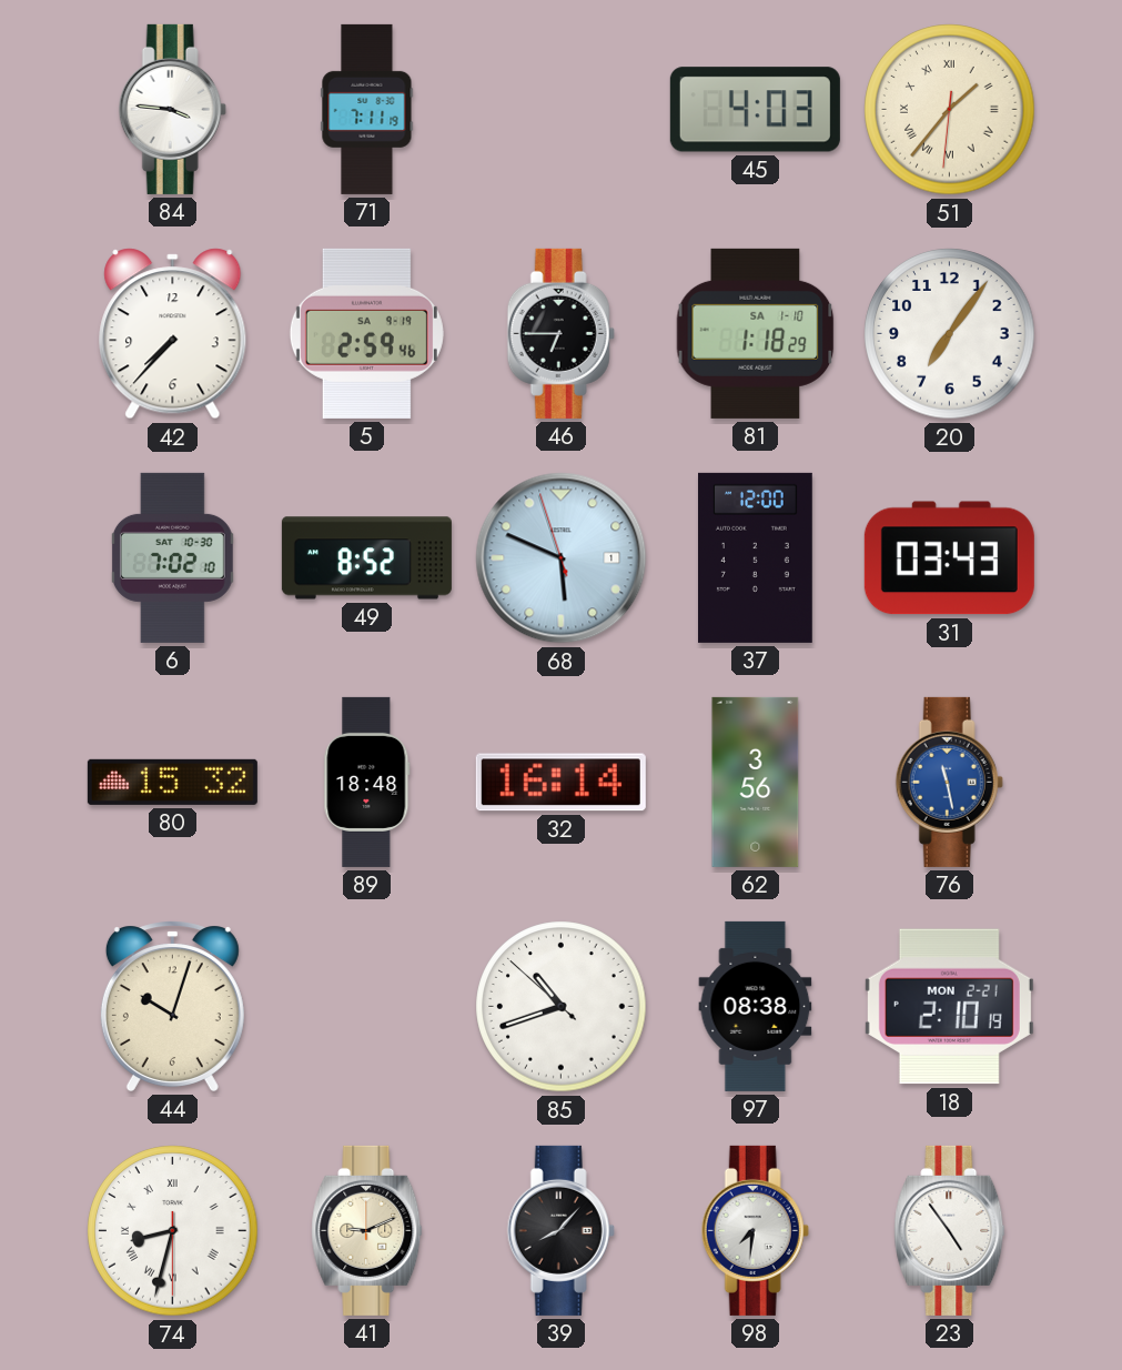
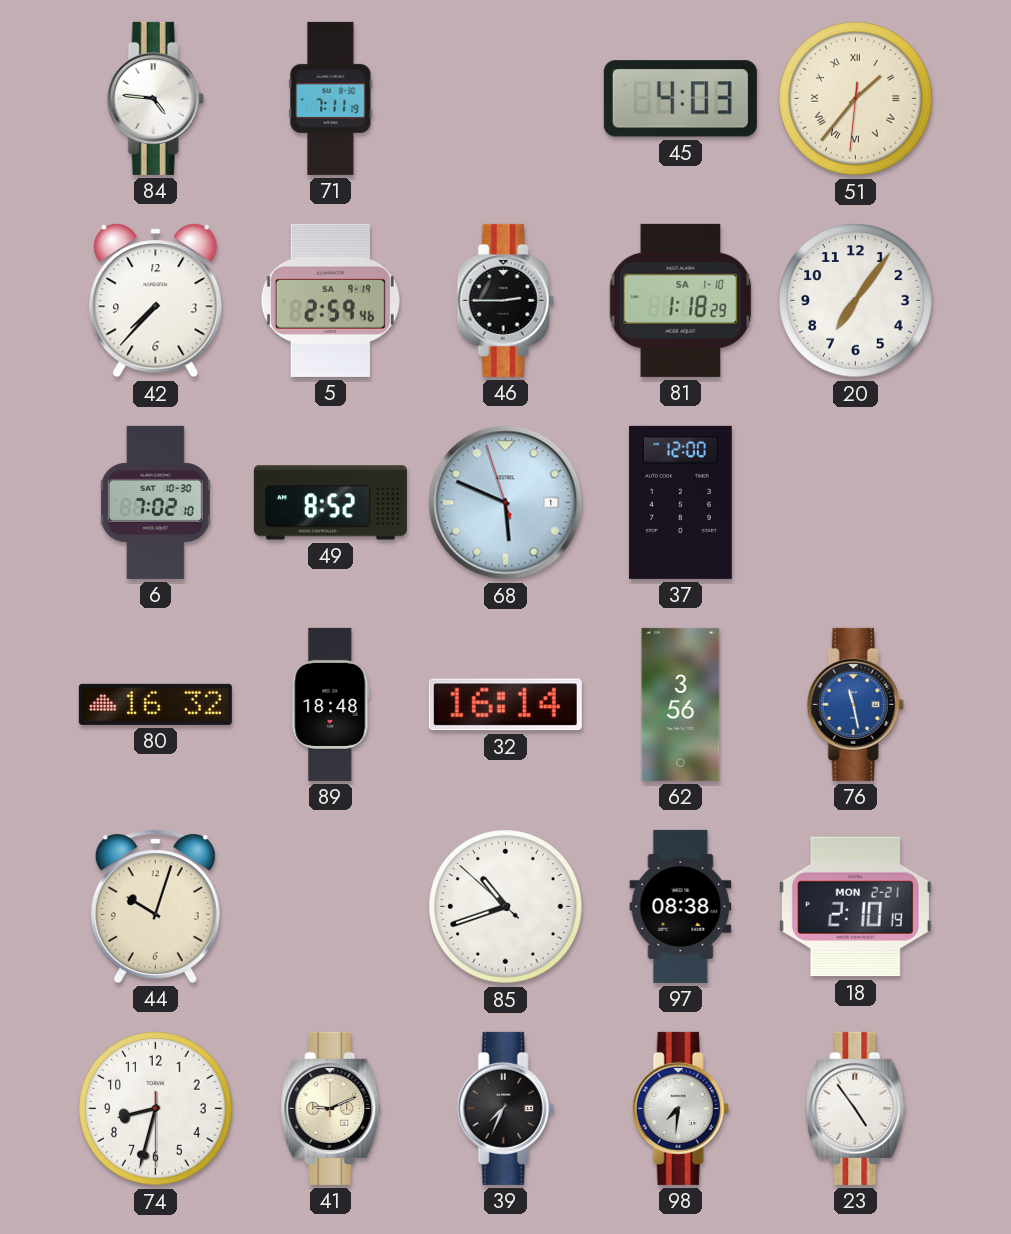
84: 3:46 -> 4:46
46: 6:45 -> 2:45
31: 03:43 -> none
80: 15:32 -> 16:32
74 numerals: Roman -> Arabic
39: 8:07 -> 7:34
